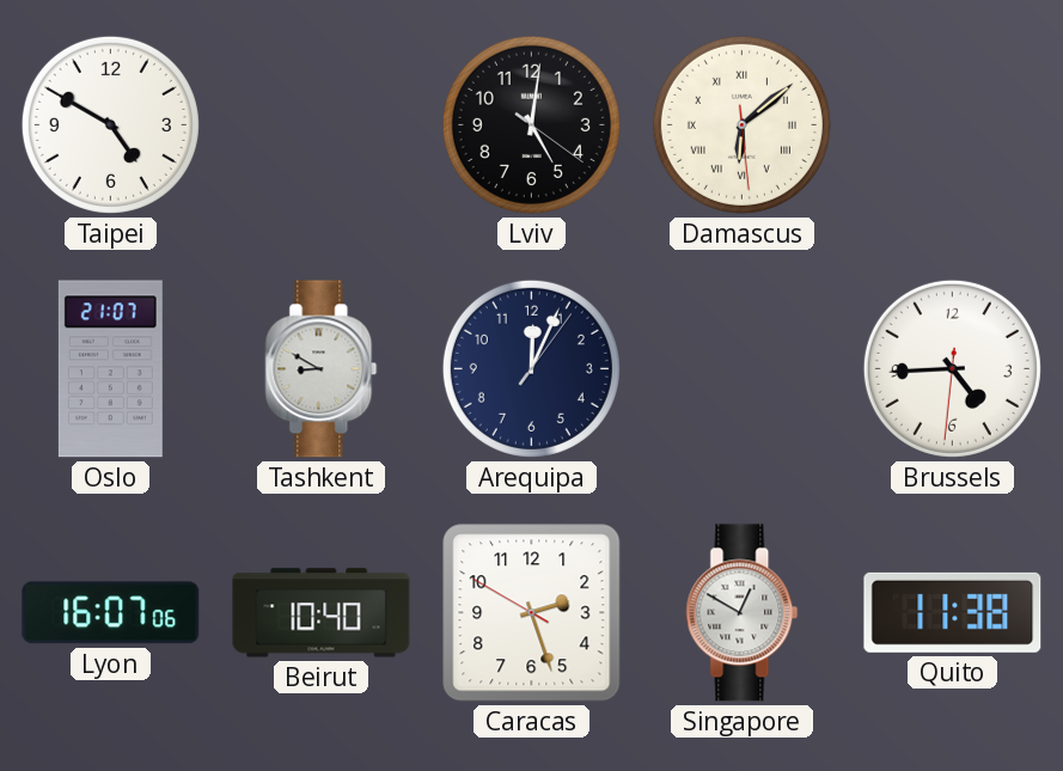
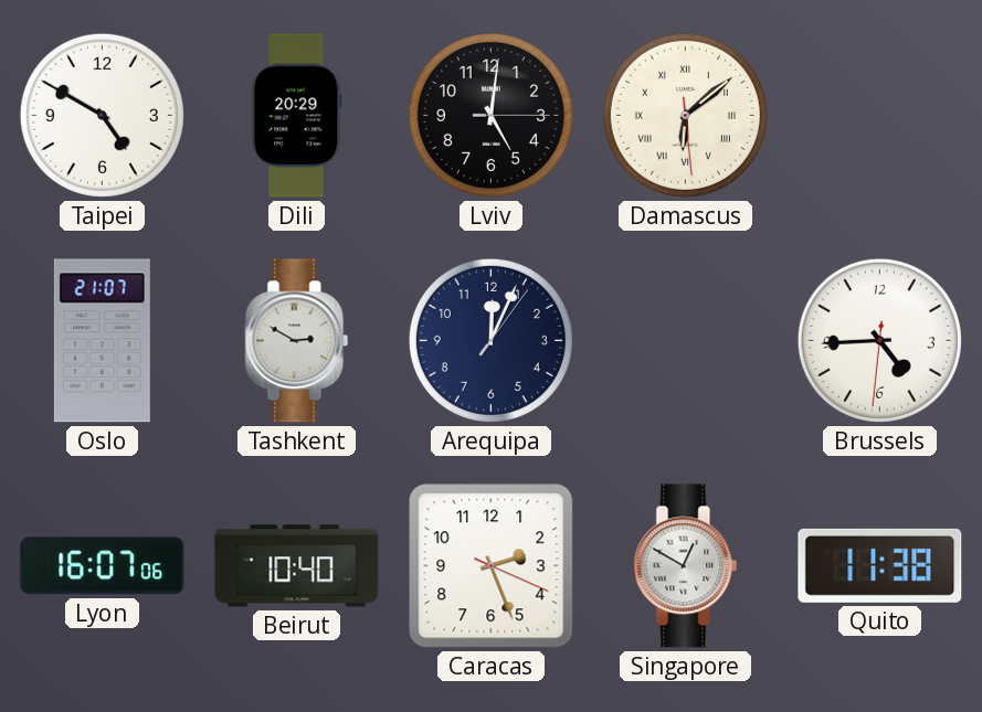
Dili: none -> 20:29
Lviv: 5:01:21 -> 5:01:15
Tashkent: 8:50 -> 2:50
Caracas: 2:26:50 -> 2:26:19
